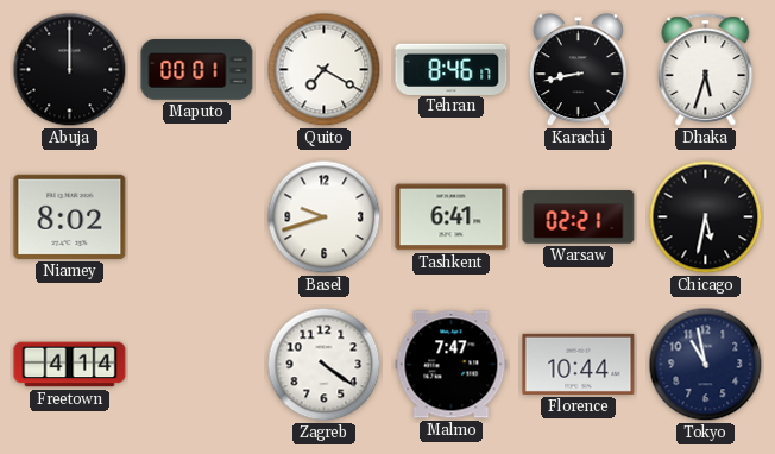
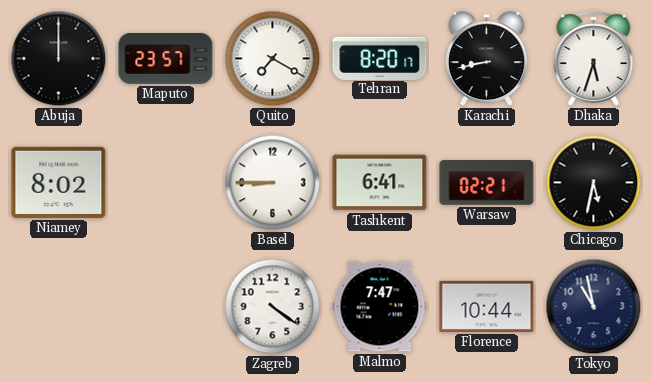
Maputo: 00:01 -> 23:57
Tehran: 8:46 -> 8:20
Basel: 9:42 -> 8:45
Freetown: 4:14 -> none
